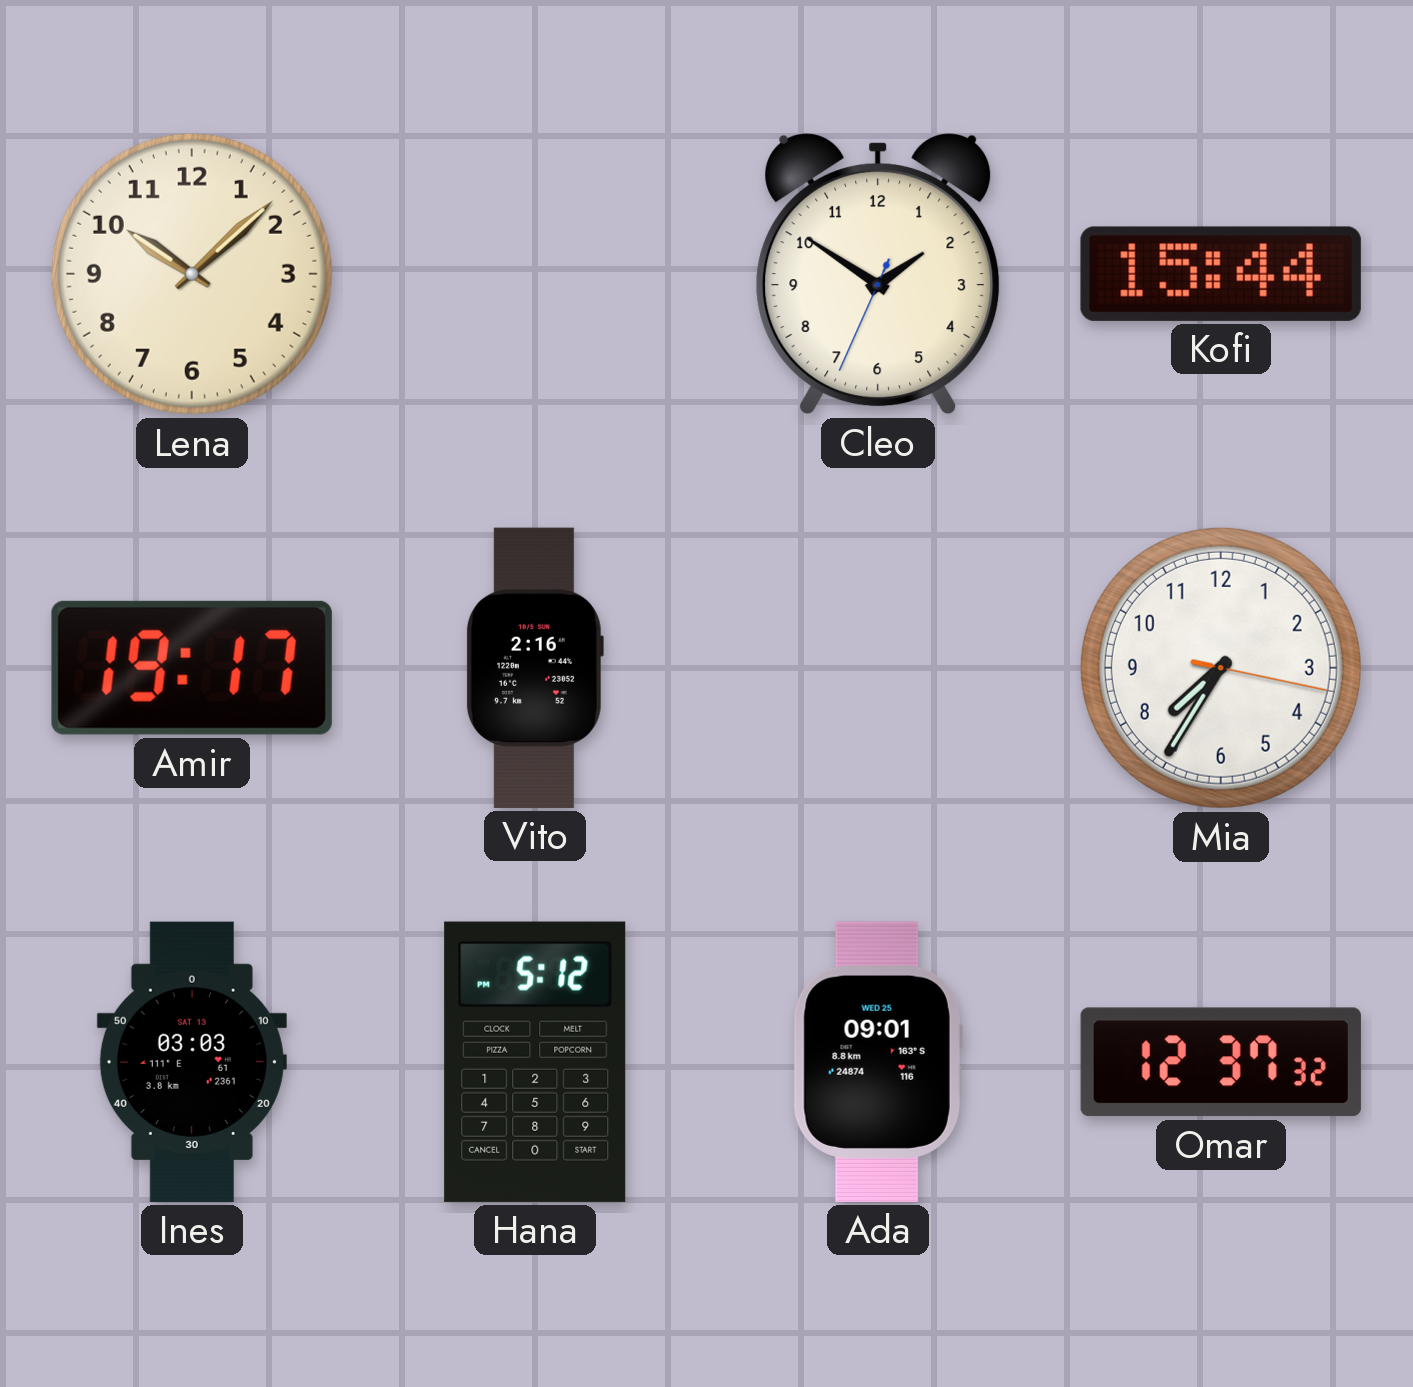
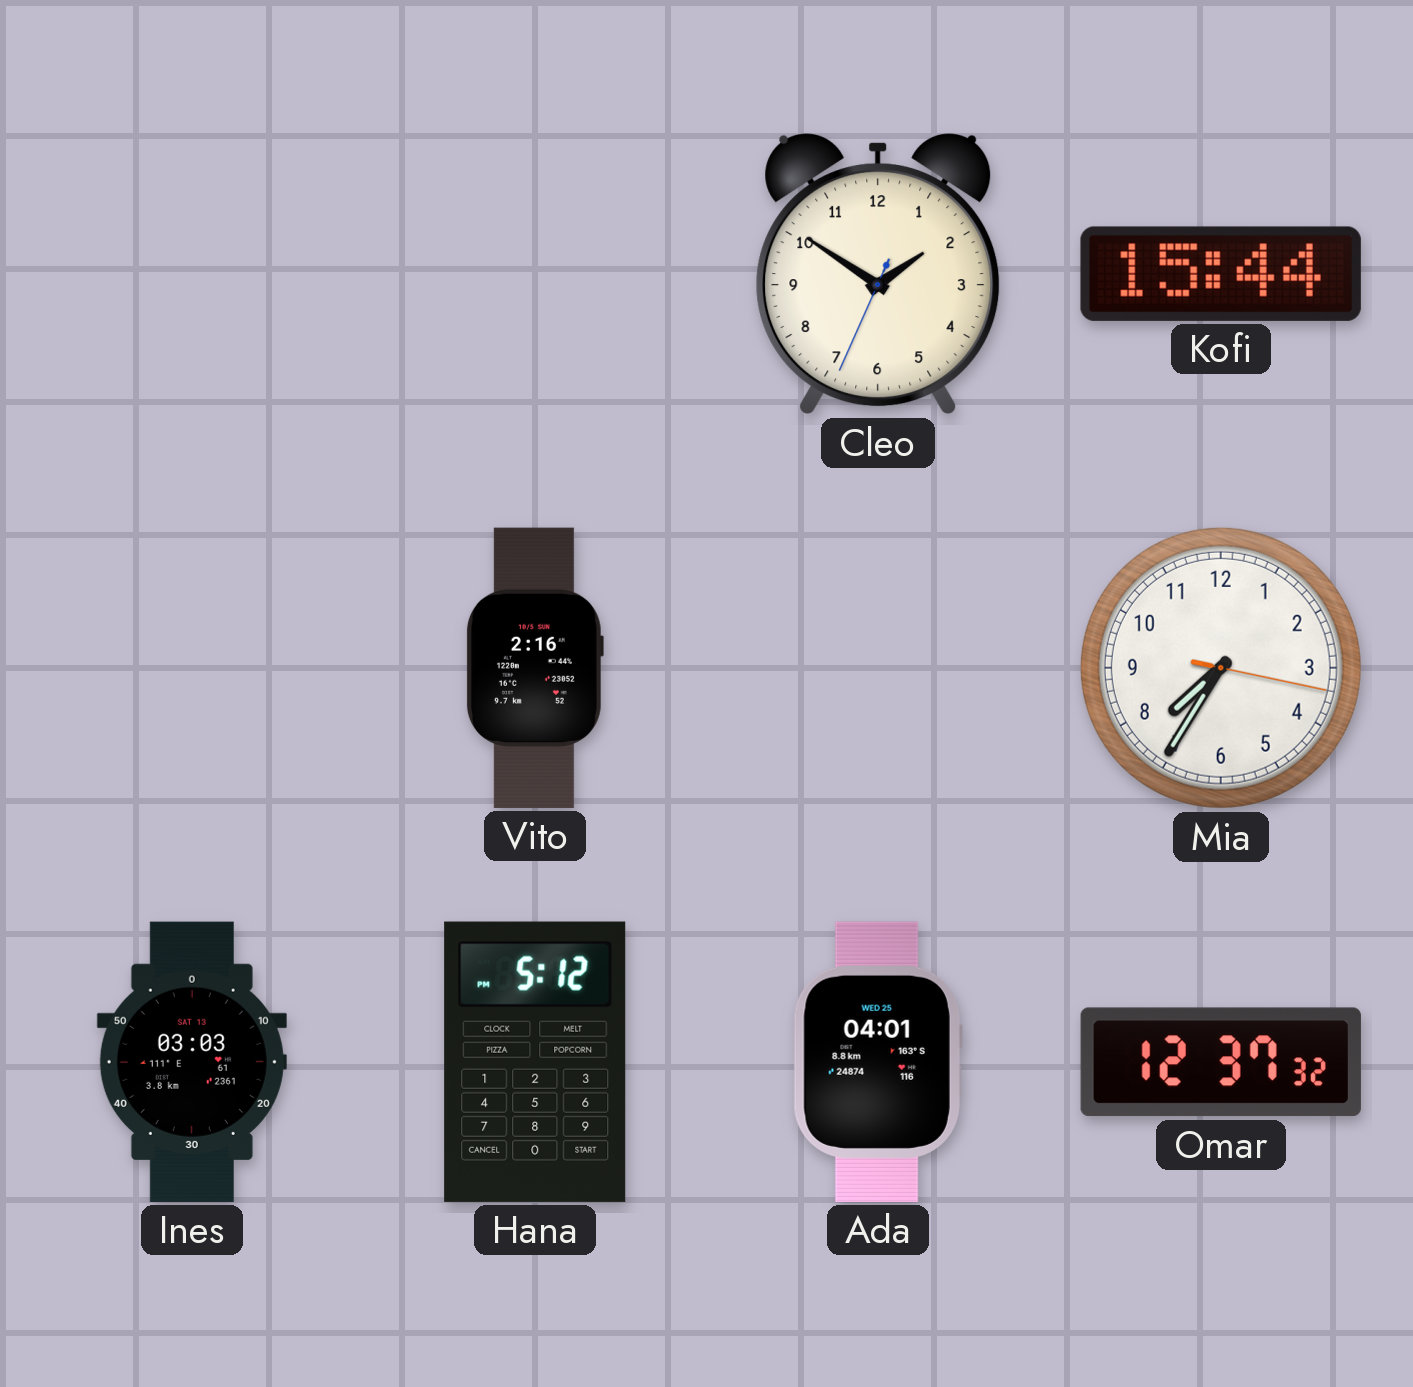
Lena: 10:08 -> none
Amir: 19:17 -> none
Ada: 09:01 -> 04:01
